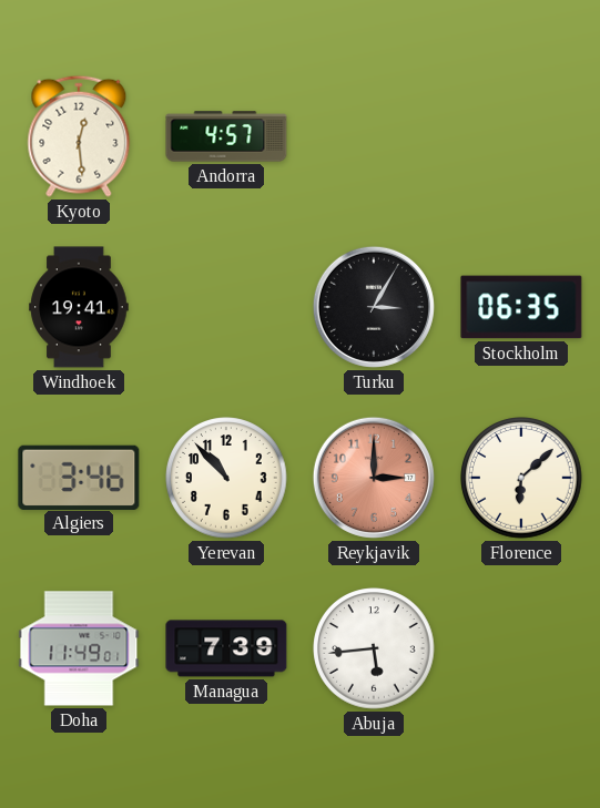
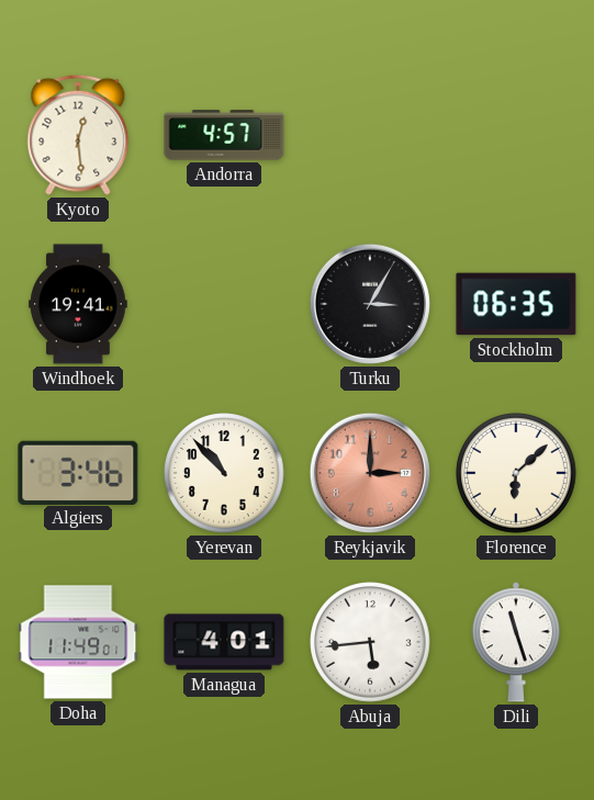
Managua: 7:39 -> 4:01
Dili: none -> 11:27
